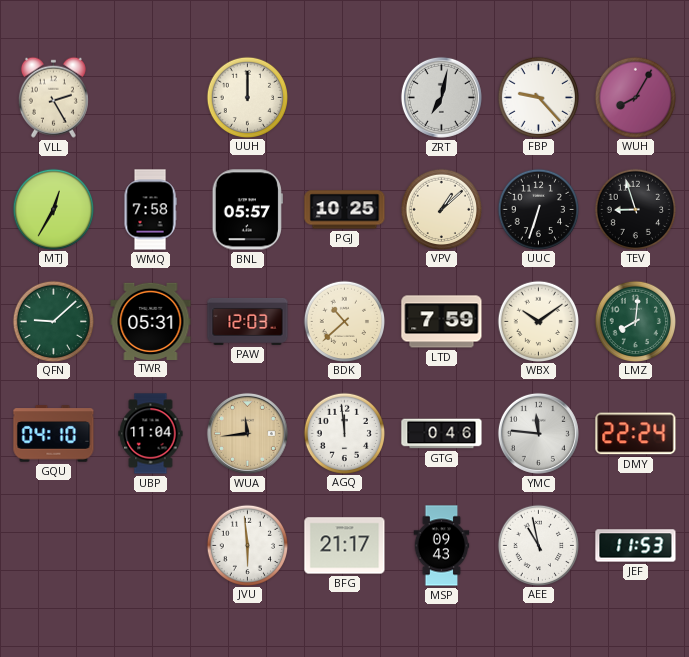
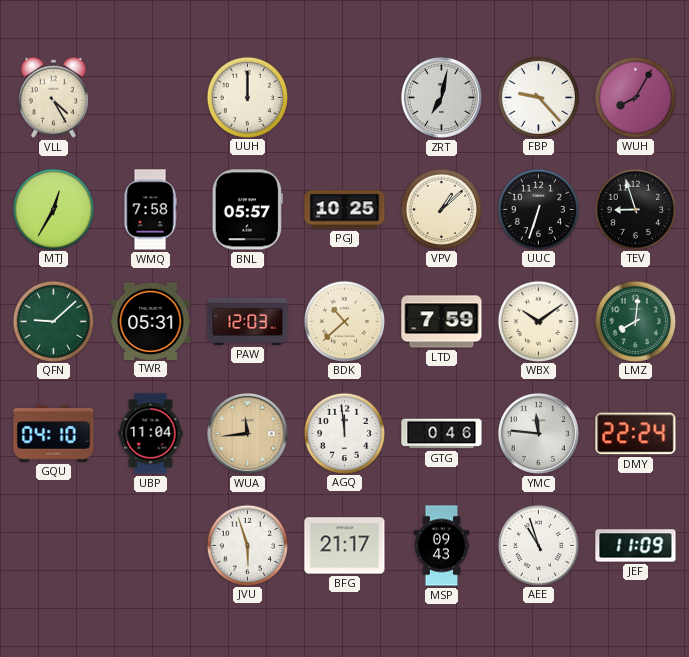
VLL: 2:25 -> 4:25
JVU: 5:59 -> 5:57
AEE: 10:58 -> 10:57
JEF: 11:53 -> 11:09
